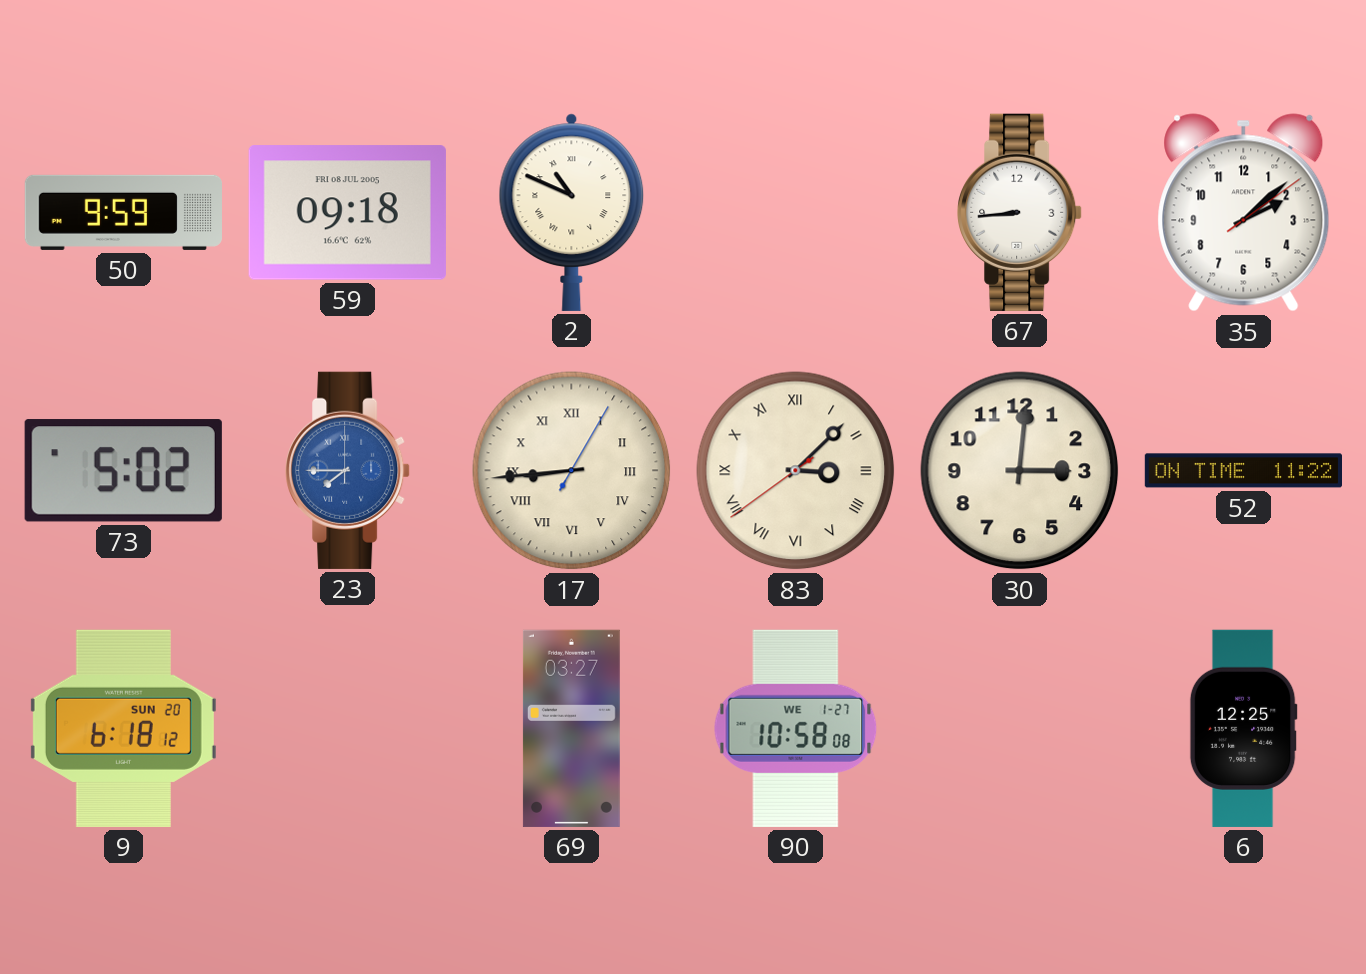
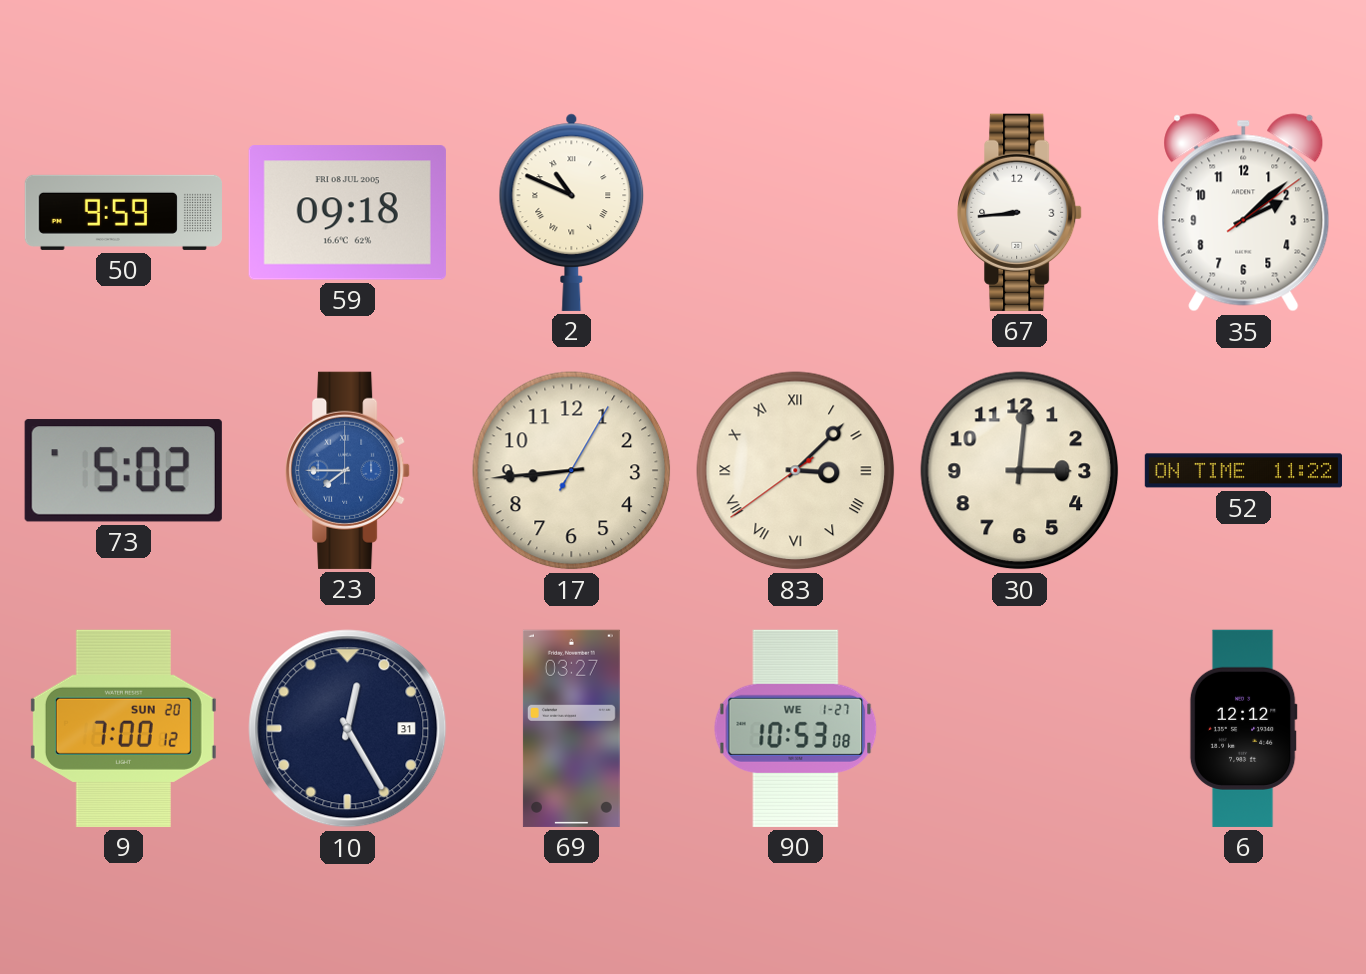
17 numerals: Roman -> Arabic
9: 6:18 -> 7:00
10: none -> 12:25
90: 10:58 -> 10:53
6: 12:25 -> 12:12
